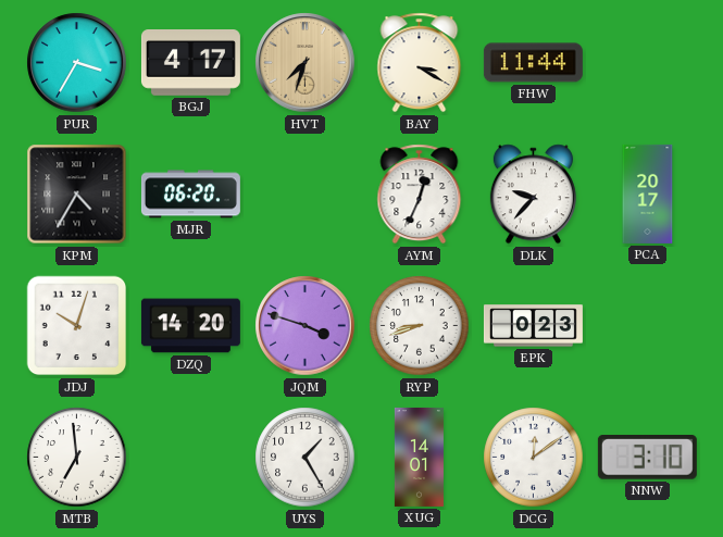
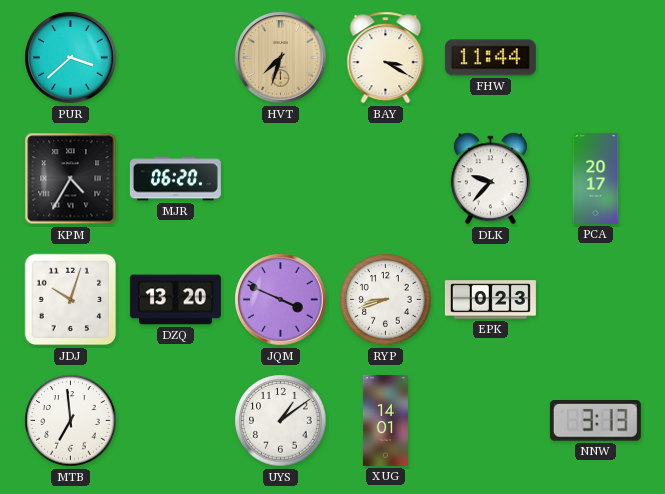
PUR: 3:35 -> 3:38
BGJ: 4:17 -> none
AYM: 12:34 -> none
DZQ: 14:20 -> 13:20
JQM: 3:48 -> 3:49
UYS: 1:25 -> 1:09
DCG: 12:09 -> none
NNW: 3:10 -> 3:13
